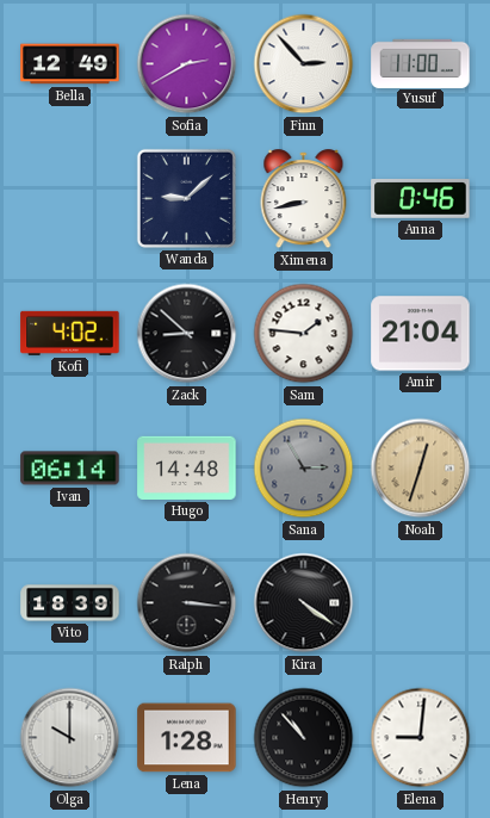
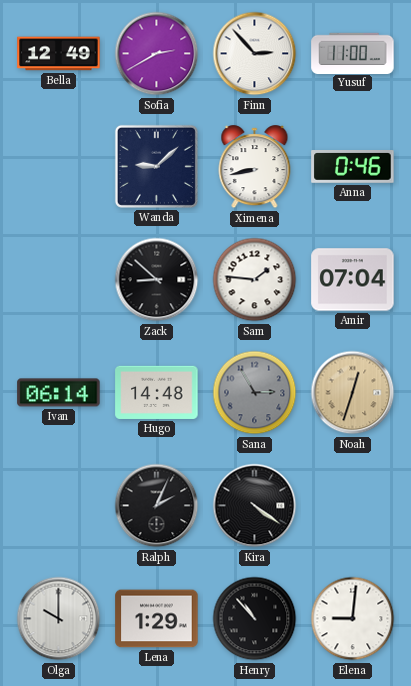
Kofi: 4:02 -> none
Amir: 21:04 -> 07:04
Vito: 18:39 -> none
Ralph: 3:16 -> 2:04
Lena: 1:28 -> 1:29
